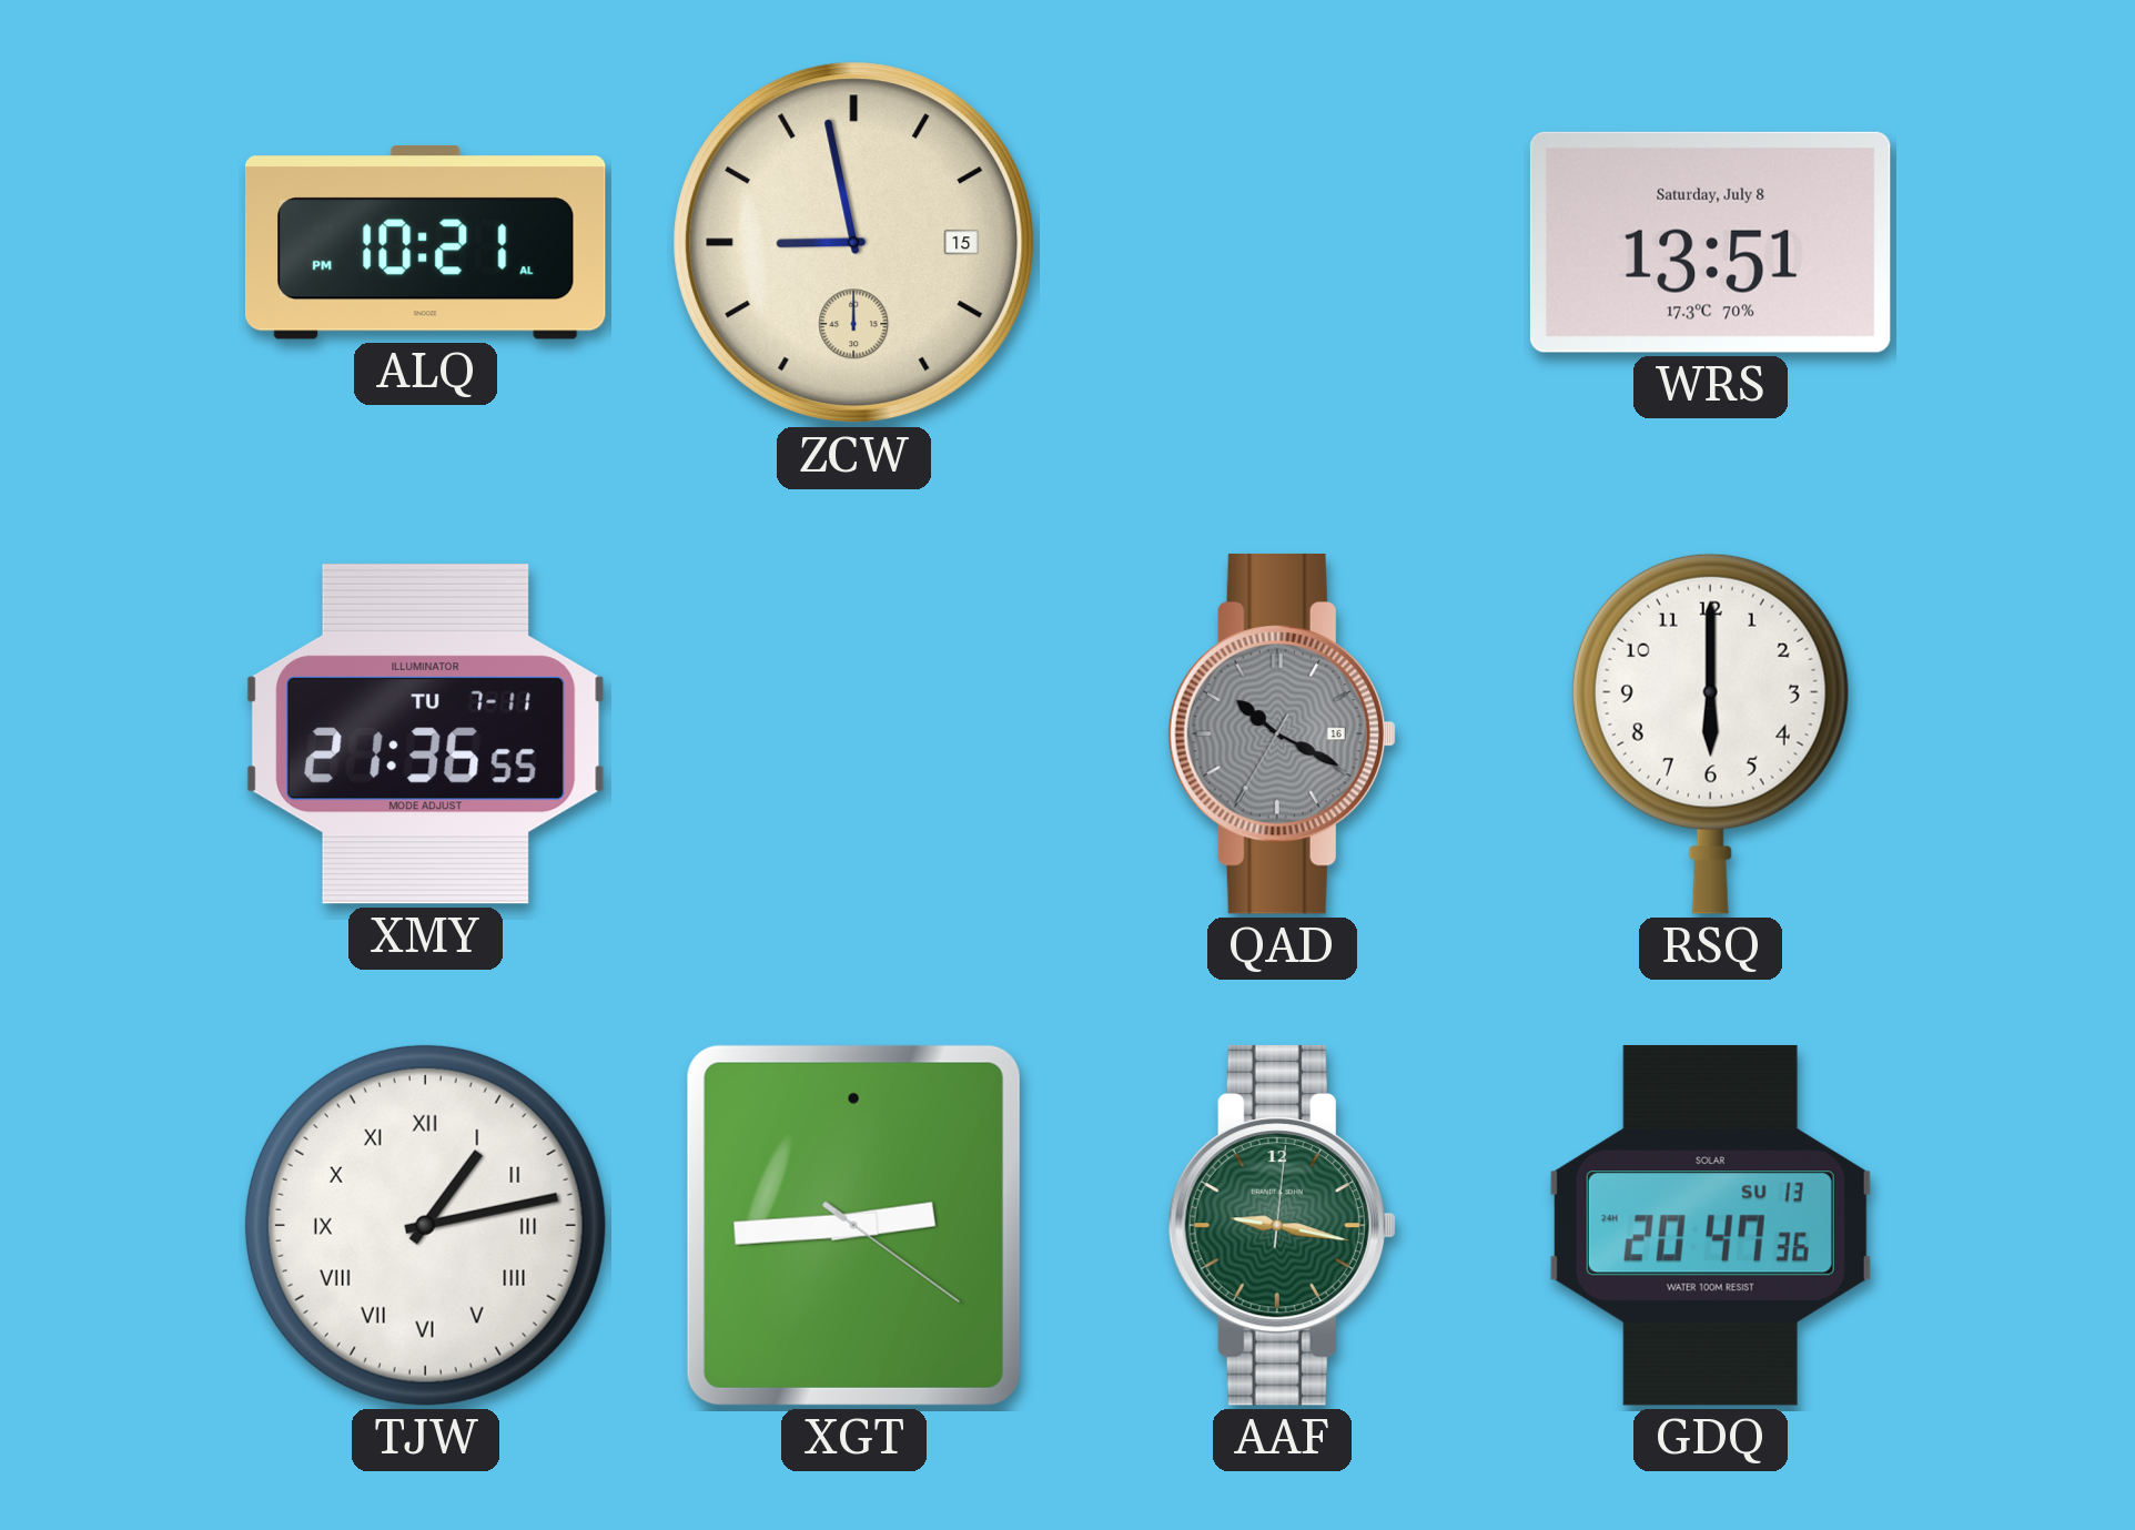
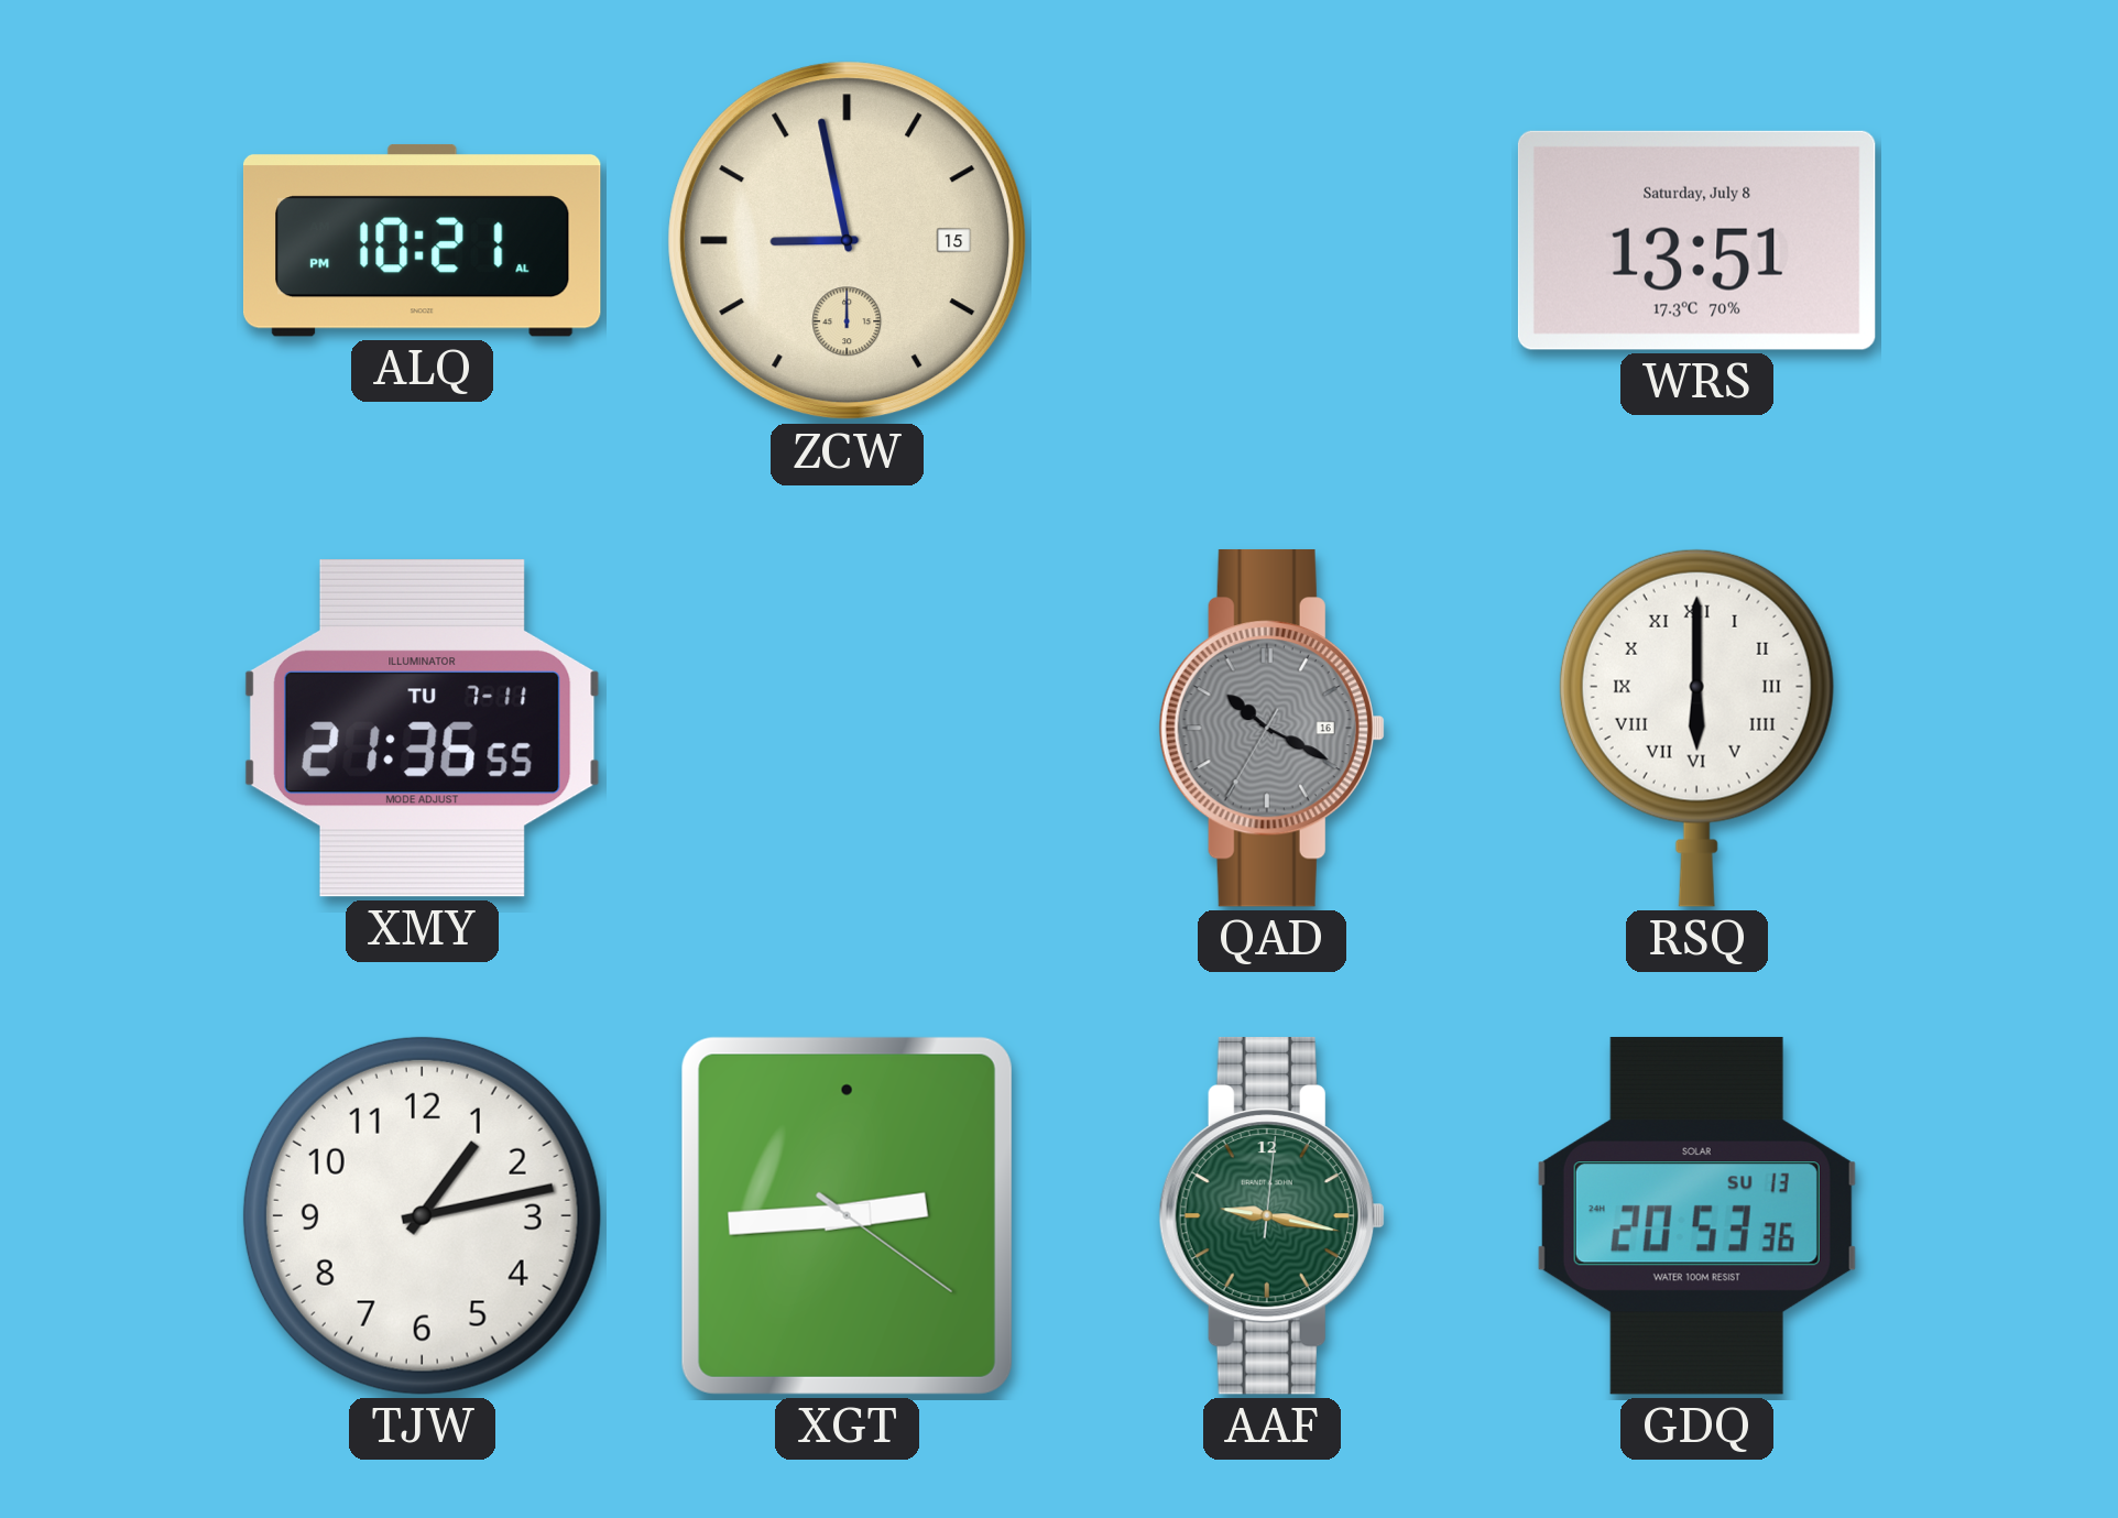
RSQ numerals: Arabic -> Roman
TJW numerals: Roman -> Arabic
GDQ: 20:47 -> 20:53
